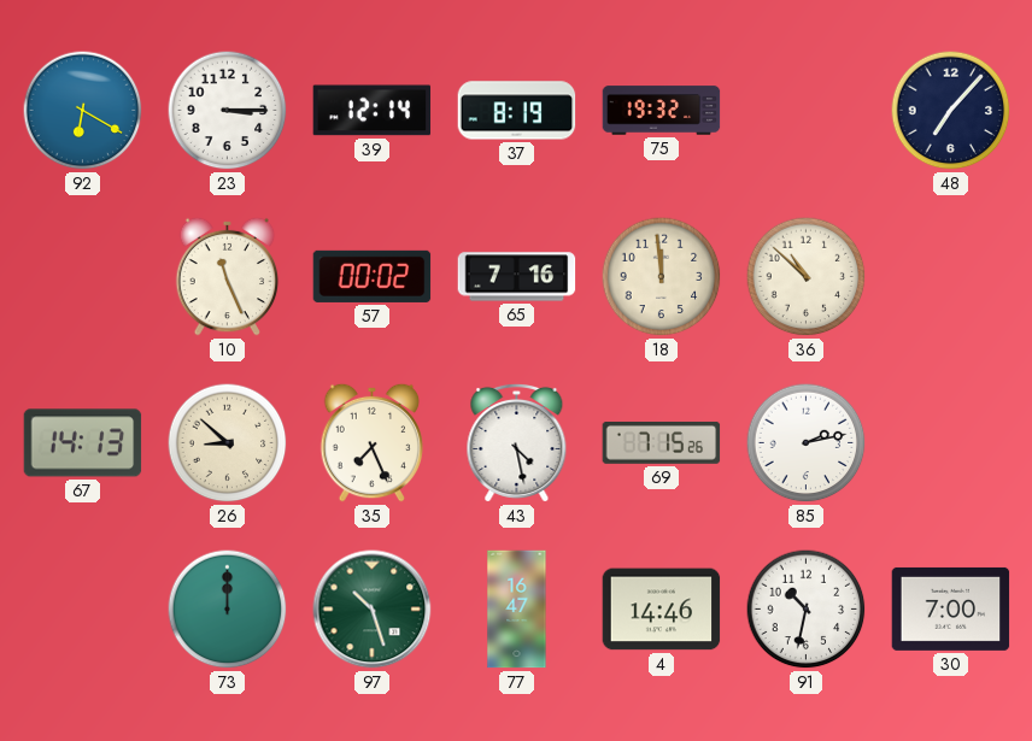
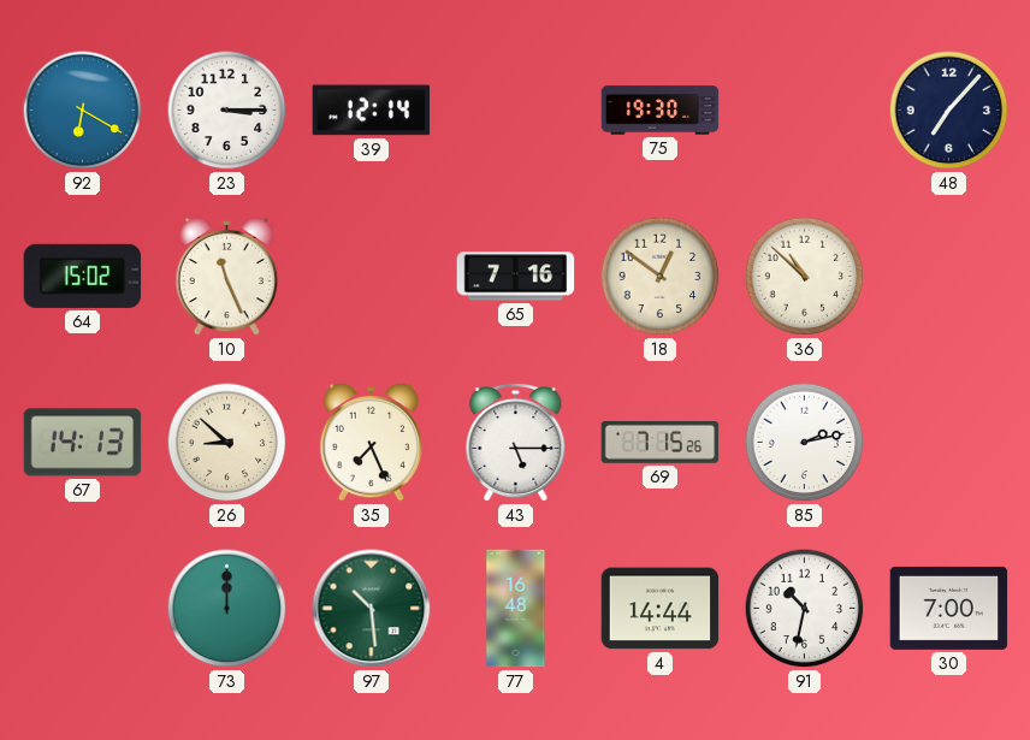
37: 8:19 -> none
75: 19:32 -> 19:30
64: none -> 15:02
57: 00:02 -> none
18: 11:59 -> 12:51
43: 4:28 -> 5:15
97: 10:27 -> 10:29
77: 16:47 -> 16:48
4: 14:46 -> 14:44
